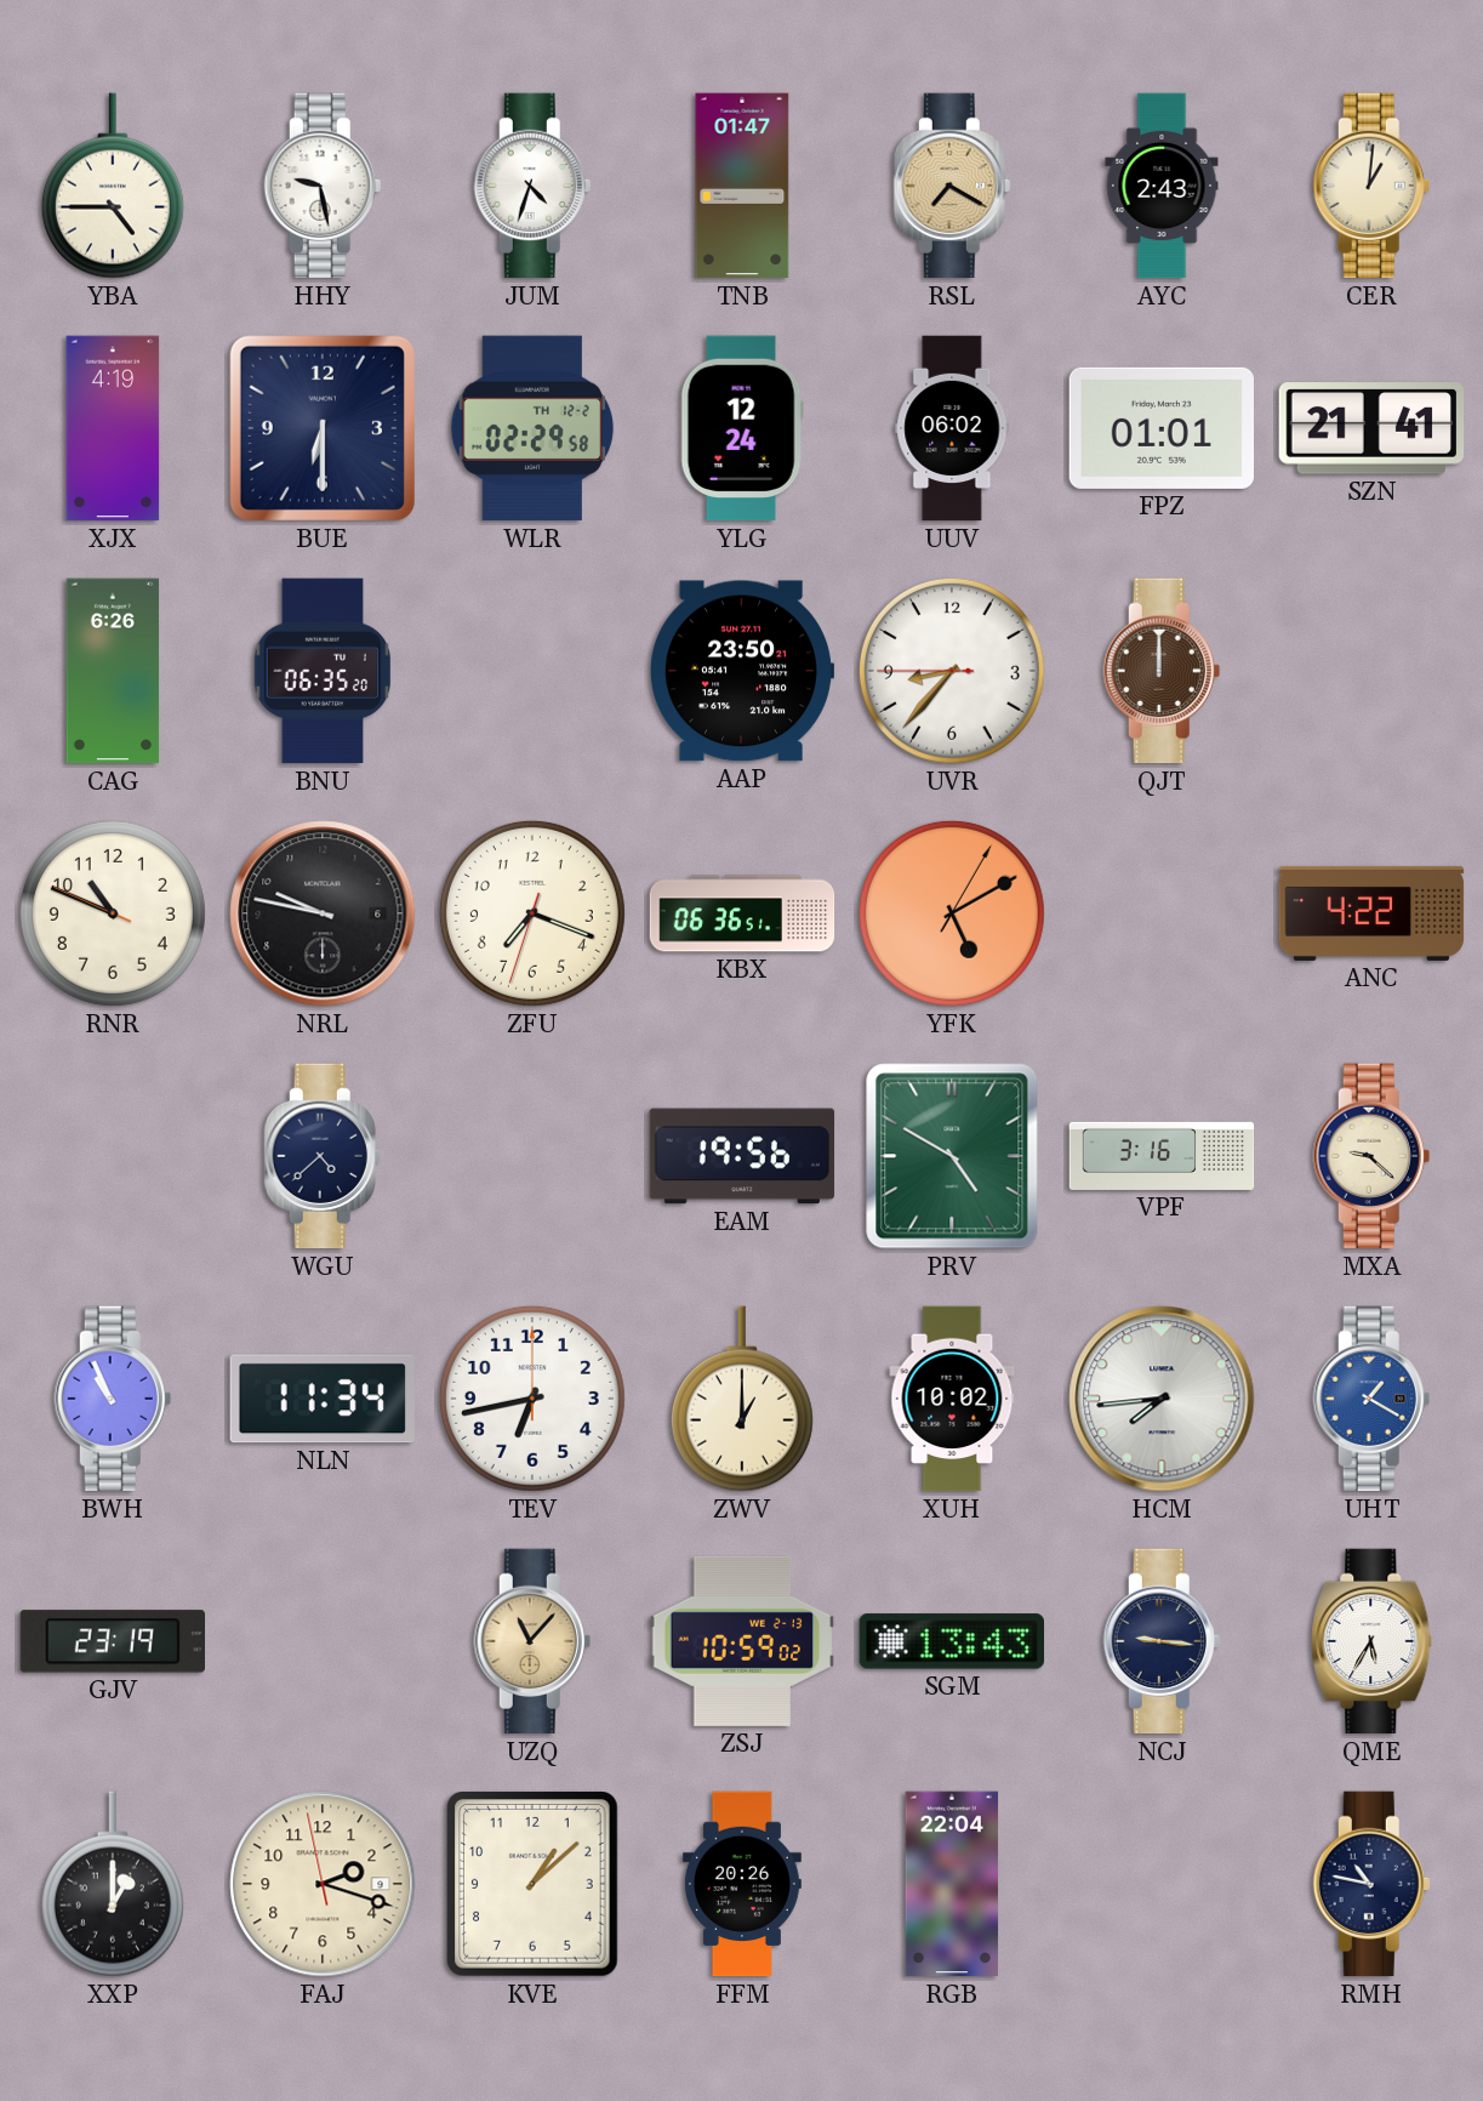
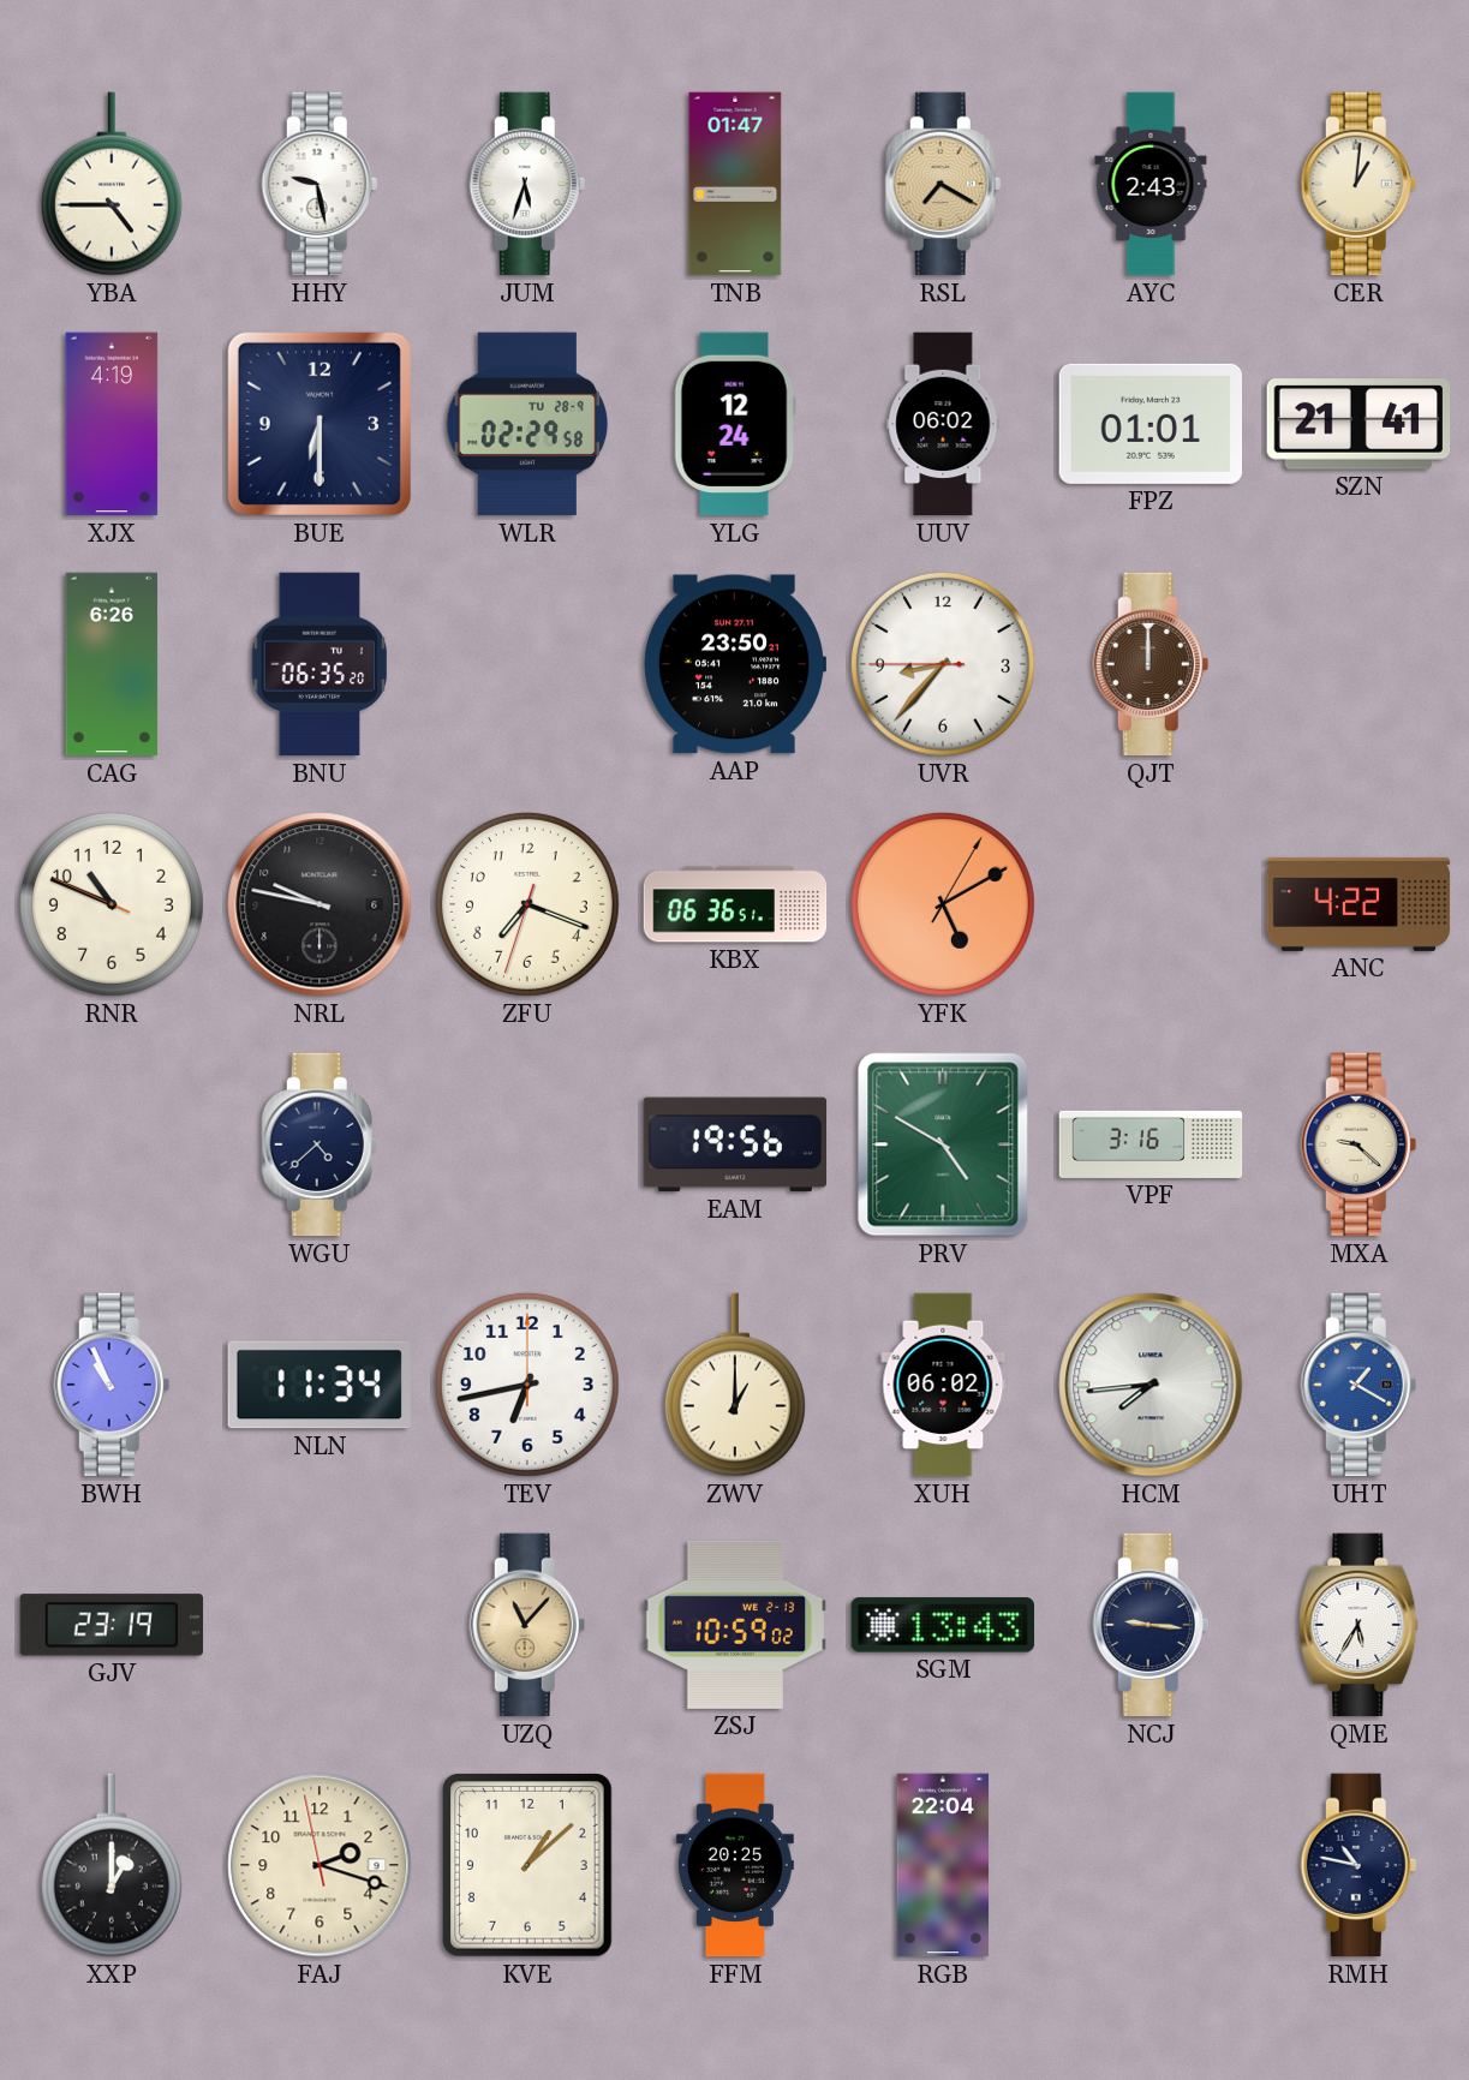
JUM: 4:33 -> 5:33
WLR date: TH 12-2 -> TU 28-9
XUH: 10:02 -> 06:02
FFM: 20:26 -> 20:25
